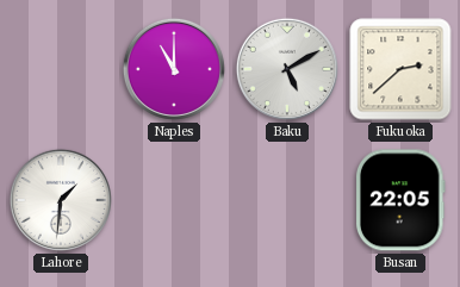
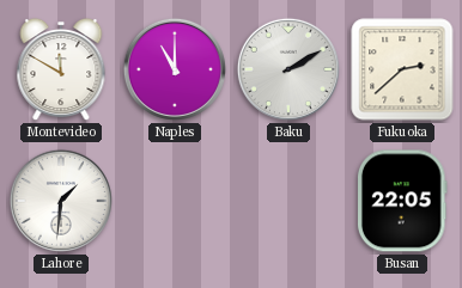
Montevideo: none -> 11:50
Baku: 5:10 -> 2:10
